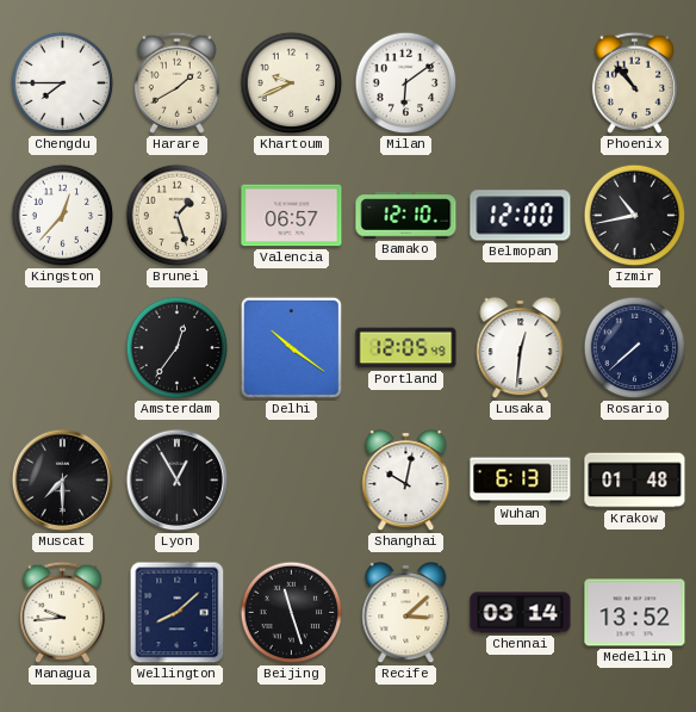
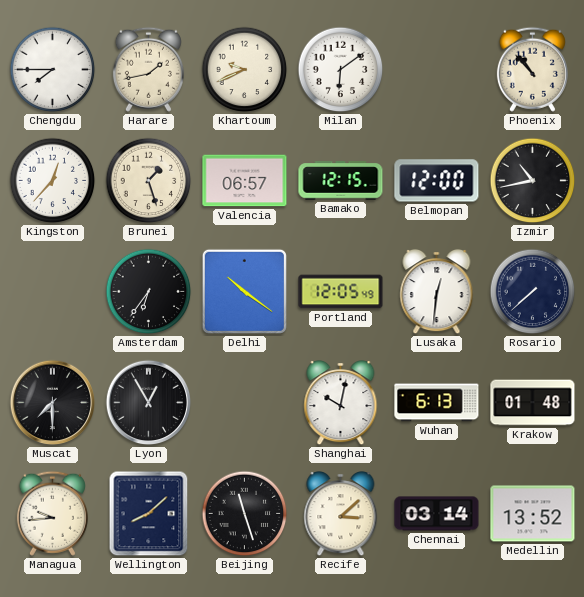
Harare: 1:40 -> 1:43
Bamako: 12:10 -> 12:15
Amsterdam: 12:36 -> 6:36
